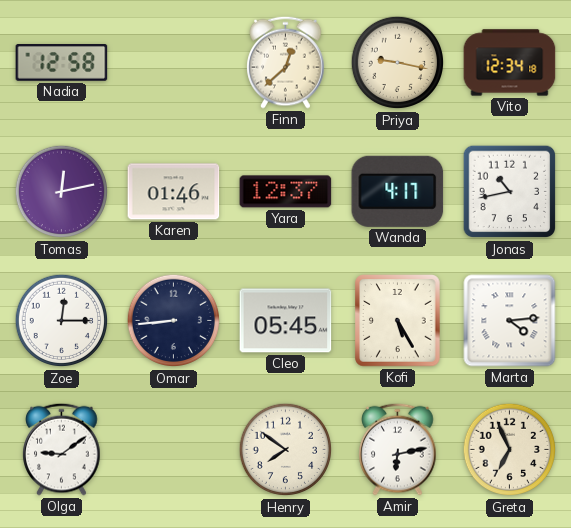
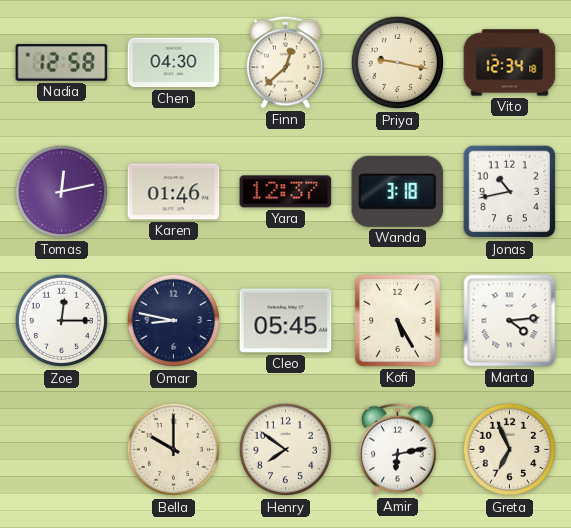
Chen: none -> 04:30
Wanda: 4:17 -> 3:18
Omar: 8:44 -> 8:47
Olga: 9:09 -> none
Bella: none -> 10:00
